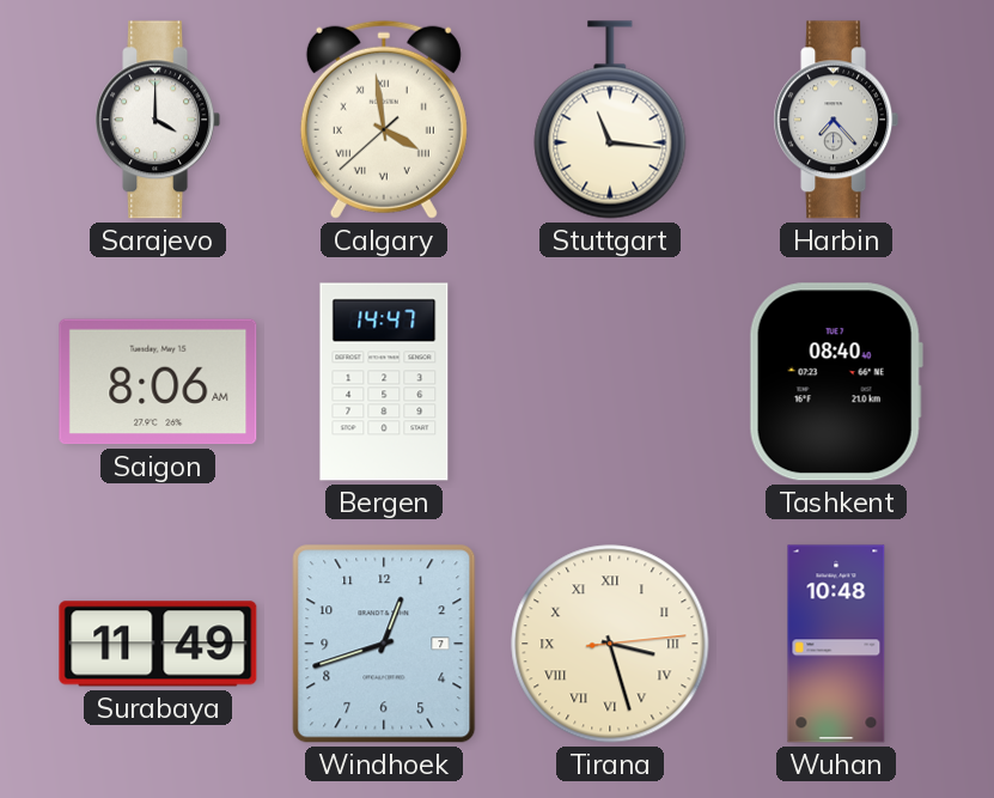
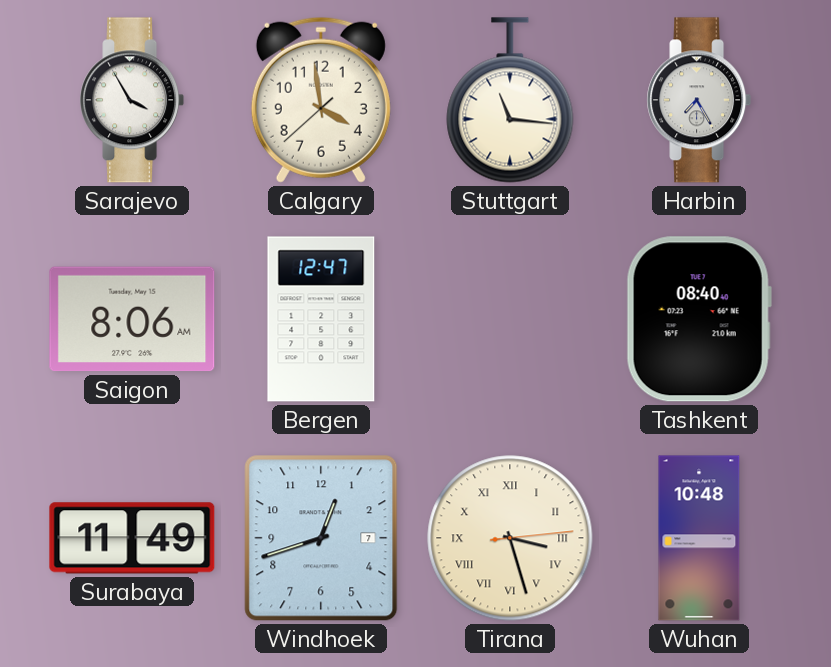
Sarajevo: 4:00 -> 3:55
Calgary numerals: Roman -> Arabic
Harbin: 7:23 -> 7:25
Bergen: 14:47 -> 12:47
